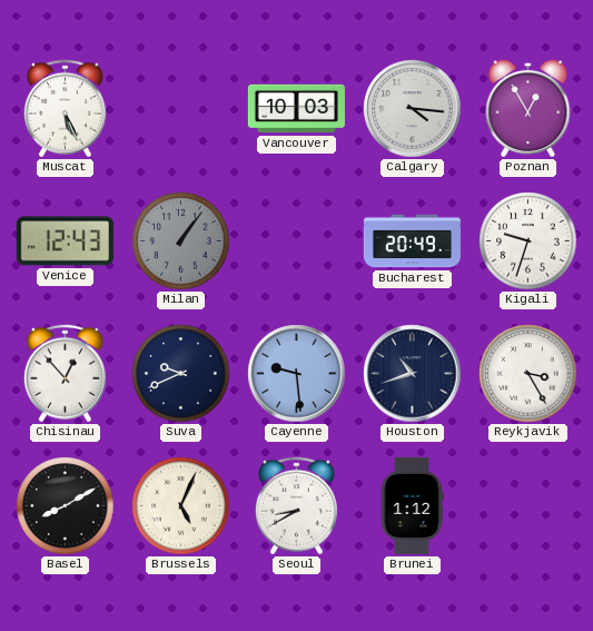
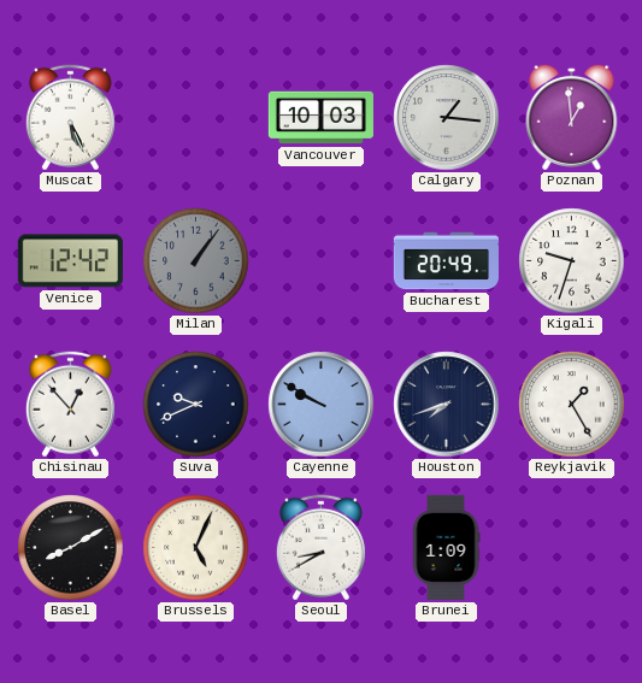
Calgary: 4:16 -> 1:16
Poznan: 12:55 -> 12:59
Venice: 12:43 -> 12:42
Cayenne: 9:29 -> 9:50
Houston: 10:42 -> 7:42
Reykjavik: 3:25 -> 1:25
Brunei: 1:12 -> 1:09
